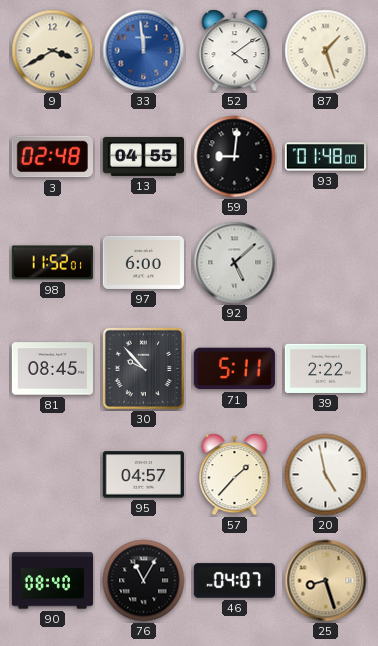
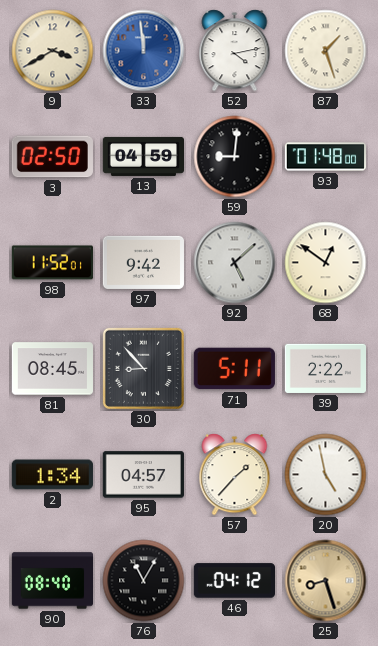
52: 4:09 -> 4:13
3: 02:48 -> 02:50
13: 04:55 -> 04:59
97: 6:00 -> 9:42
68: none -> 12:51
30: 9:53 -> 8:53
2: none -> 1:34
46: 04:07 -> 04:12
